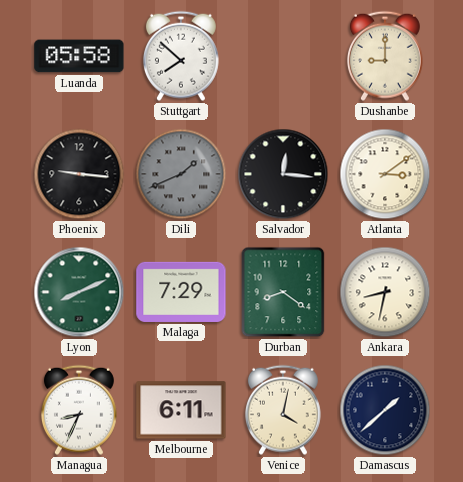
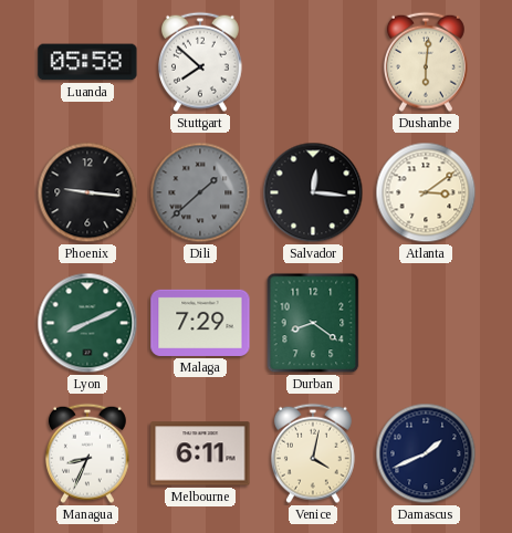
Dushanbe: 9:00 -> 6:01
Dili: 1:41 -> 1:38
Ankara: 8:32 -> none
Damascus: 1:38 -> 1:41
